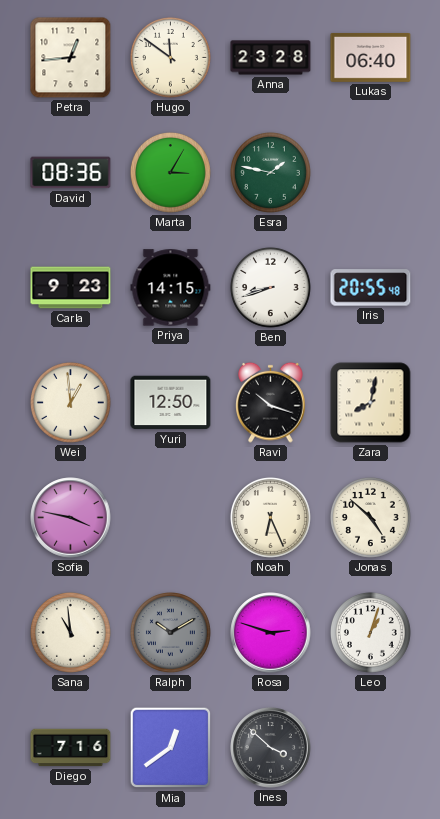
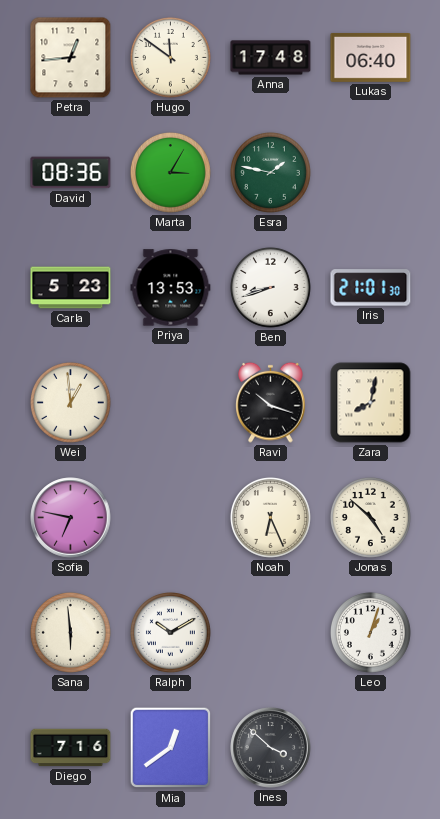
Anna: 23:28 -> 17:48
Carla: 9:23 -> 5:23
Priya: 14:15 -> 13:53
Iris: 20:55 -> 21:01
Yuri: 12:50 -> none
Sofia: 3:47 -> 6:47
Sana: 10:59 -> 5:59
Ralph dial: grey -> white
Rosa: 2:48 -> none
